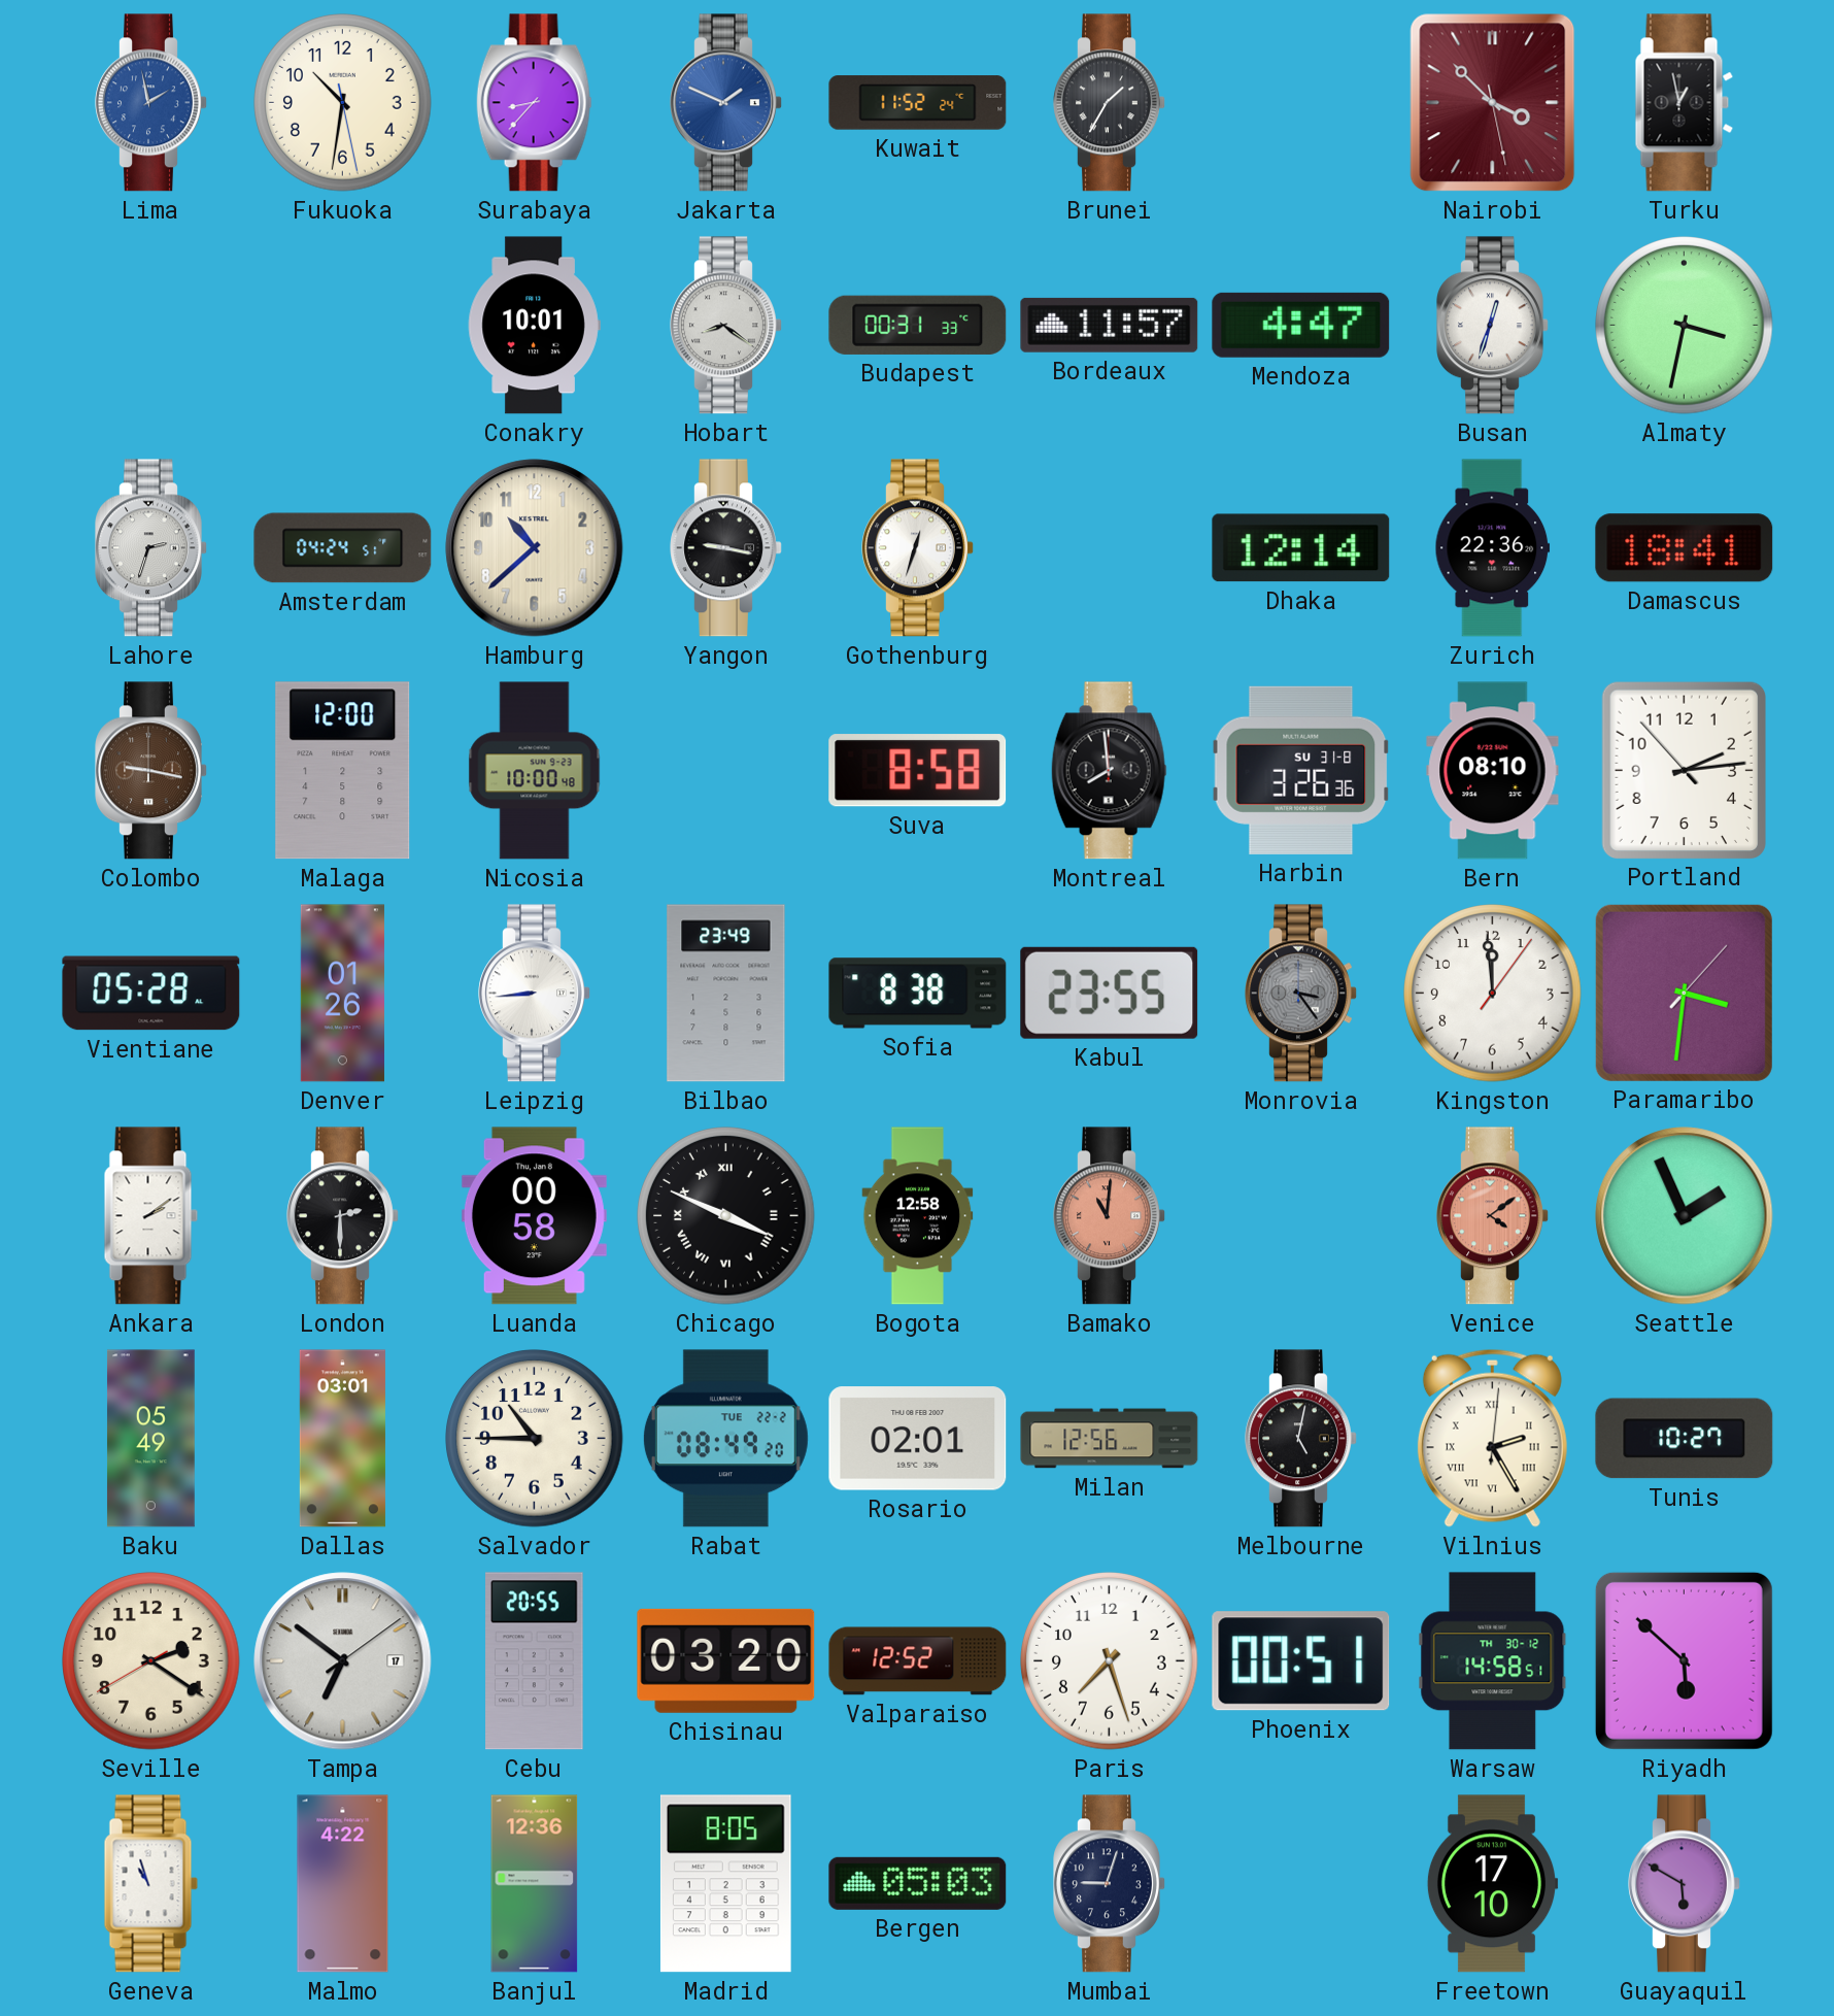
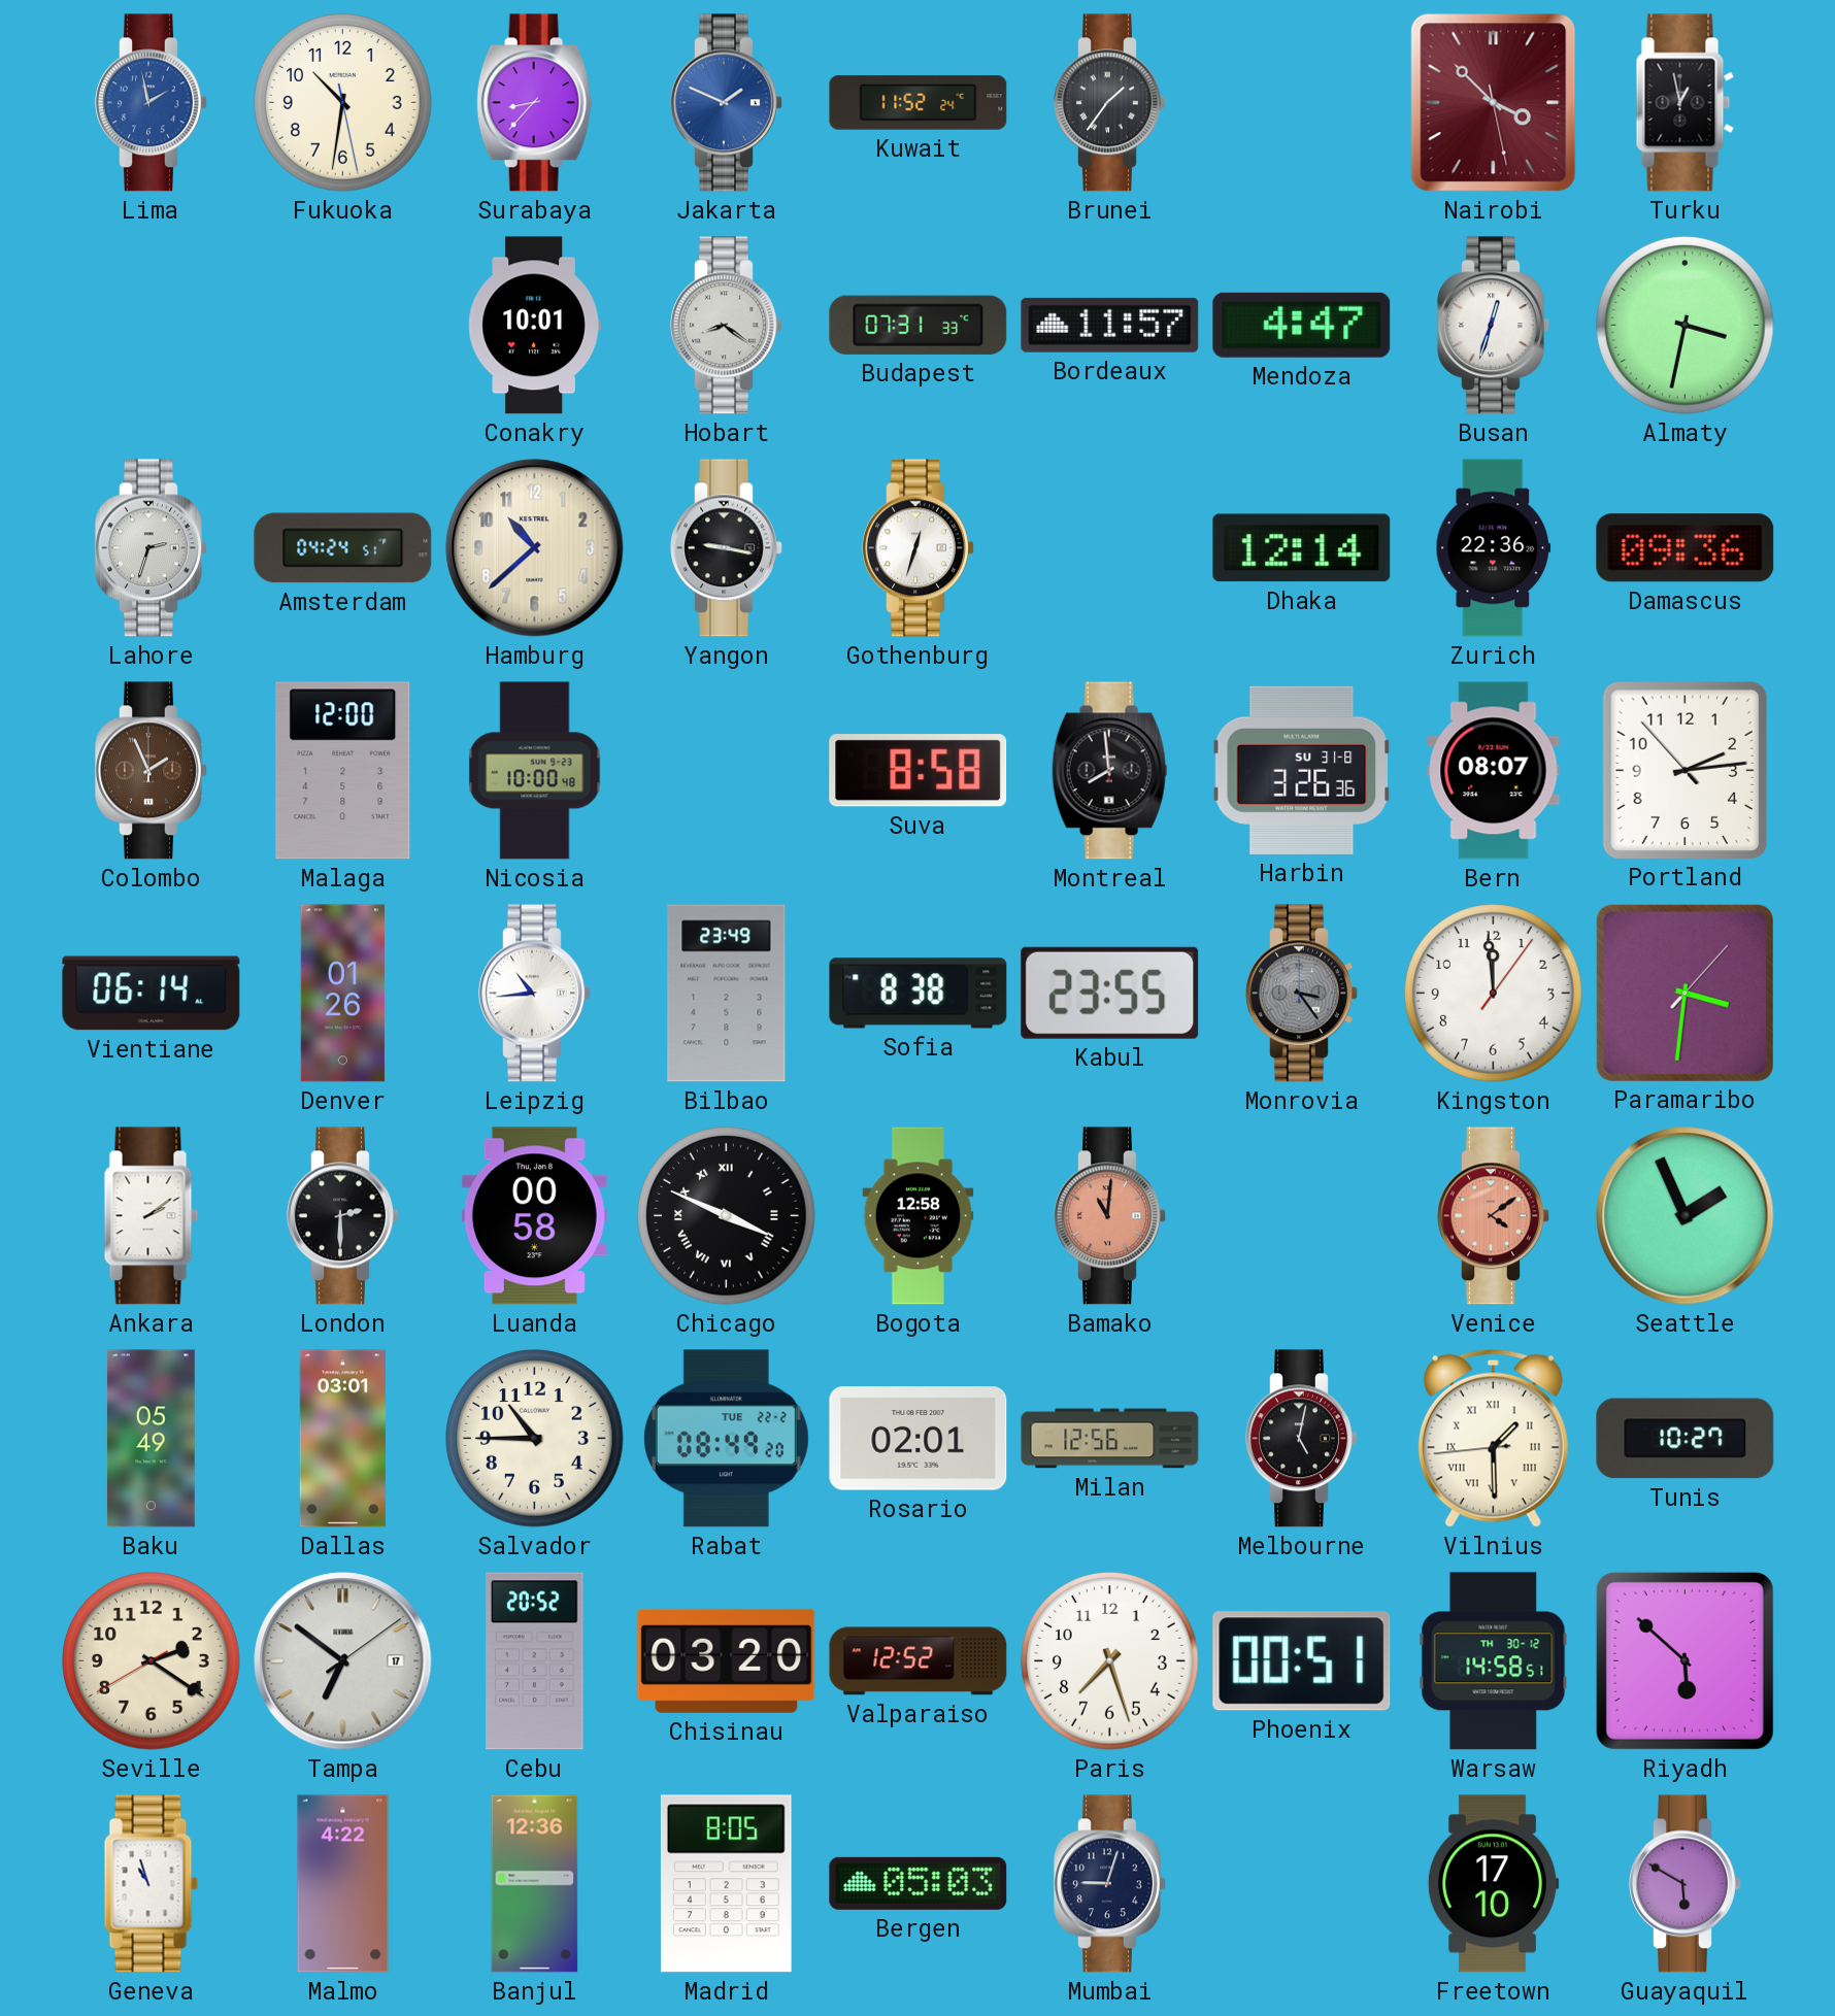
Brunei: 1:35 -> 1:36
Budapest: 00:31 -> 07:31
Damascus: 18:41 -> 09:36
Colombo: 9:17 -> 1:56
Bern: 08:10 -> 08:07
Vientiane: 05:28 -> 06:14
Leipzig: 8:44 -> 10:44
Vilnius: 2:25 -> 1:29
Cebu: 20:55 -> 20:52
